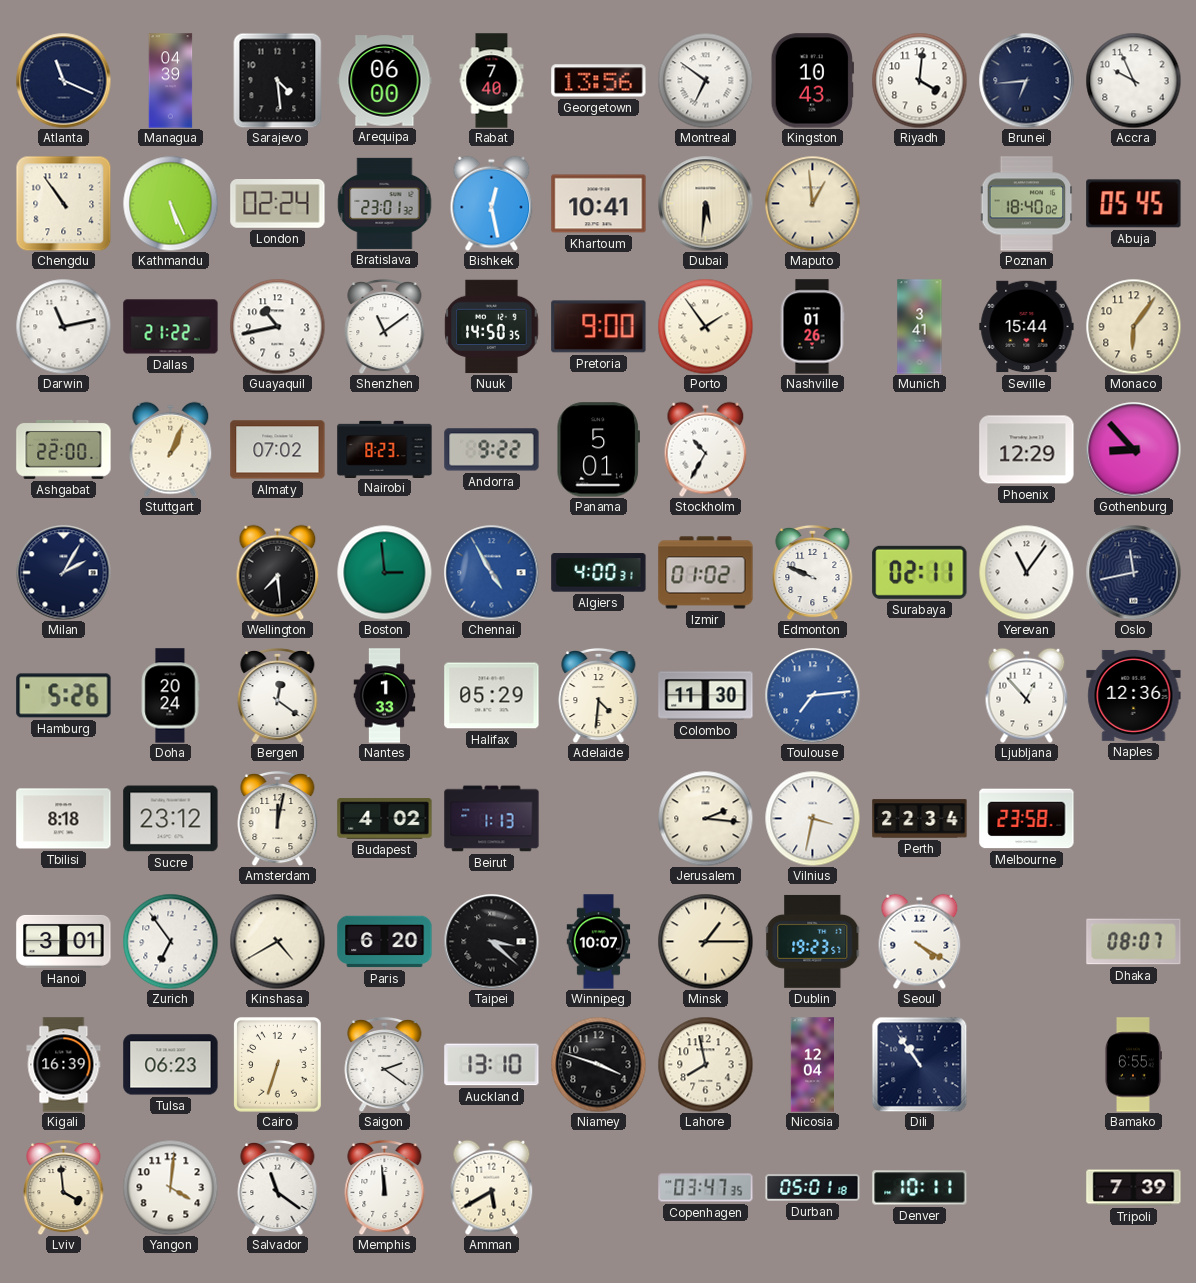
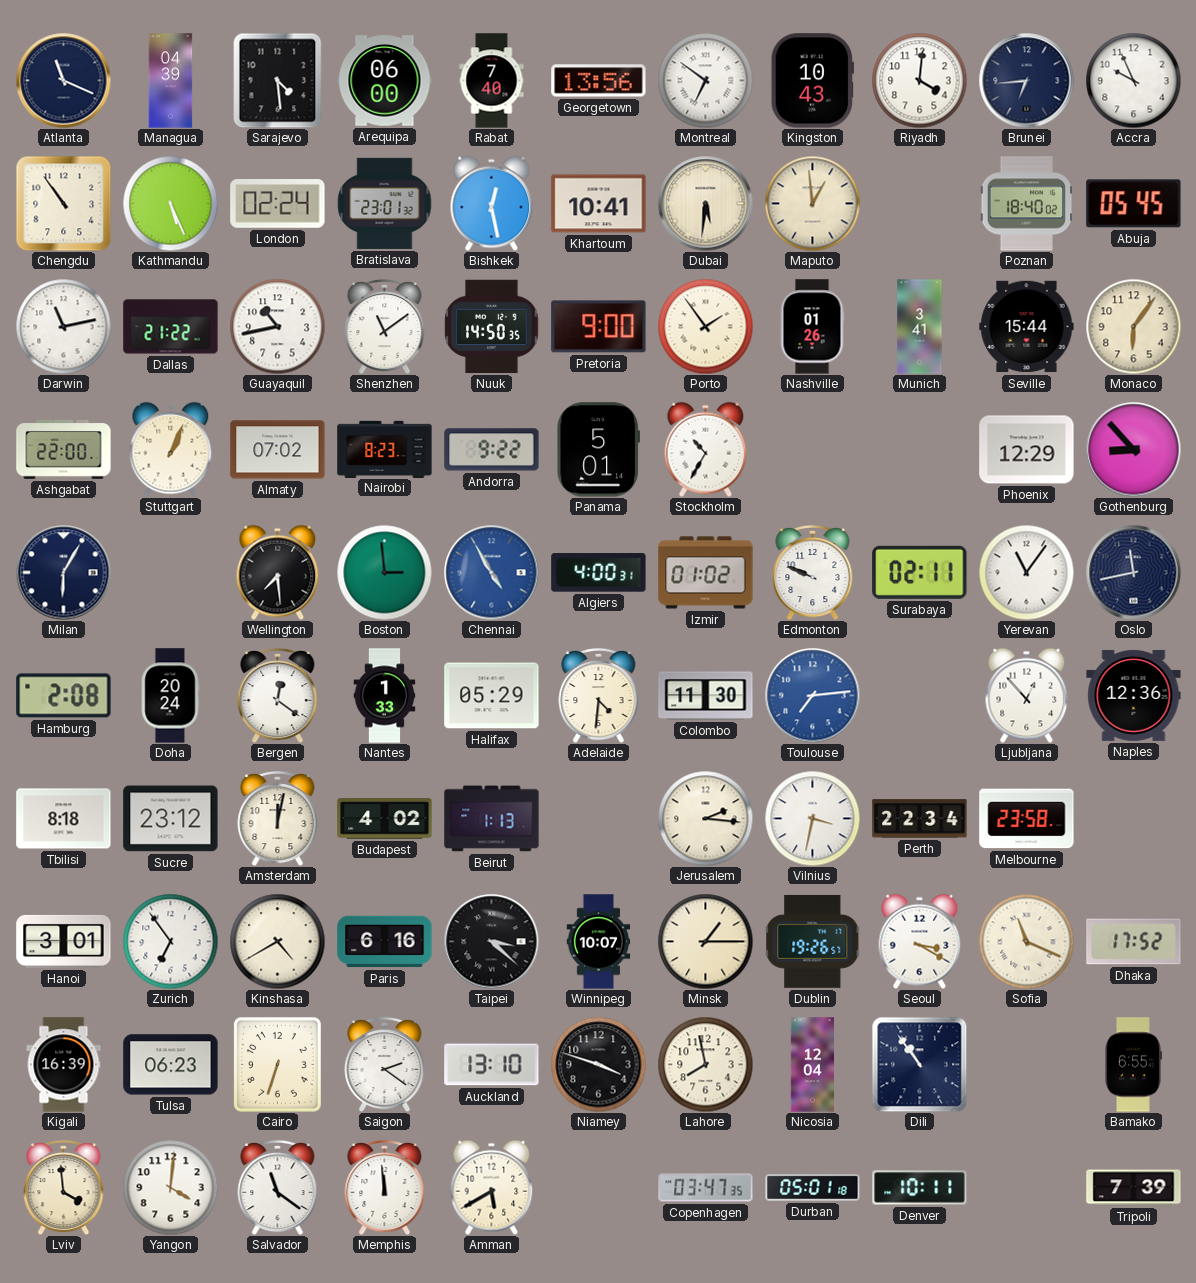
Milan: 2:05 -> 6:05
Hamburg: 5:26 -> 2:08
Paris: 6:20 -> 6:16
Dublin: 19:23 -> 19:26
Seoul: 4:20 -> 3:20
Sofia: none -> 11:19
Dhaka: 08:07 -> 17:52
